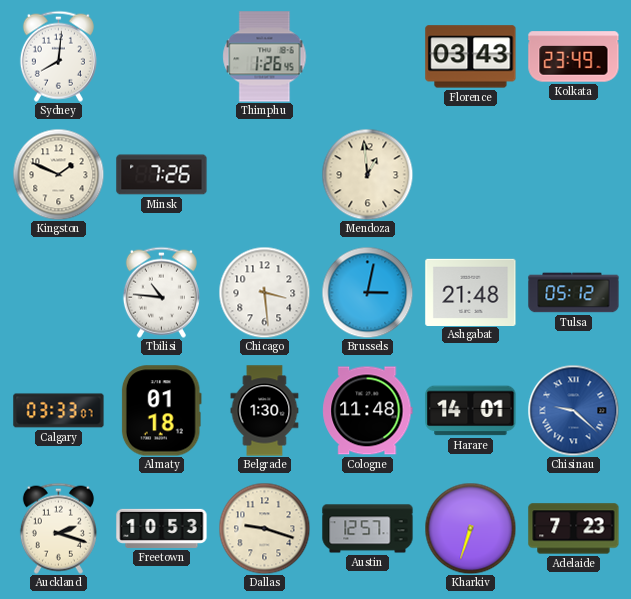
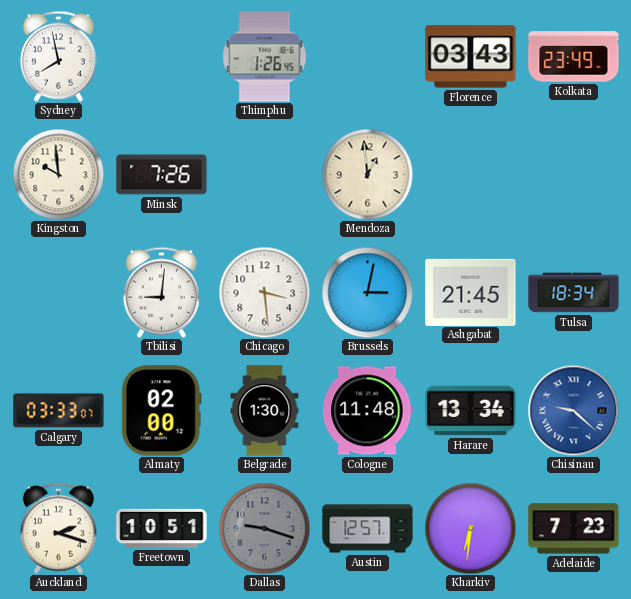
Sydney: 8:01 -> 7:58
Kingston: 1:49 -> 9:59
Tbilisi: 10:46 -> 9:01
Ashgabat: 21:48 -> 21:45
Tulsa: 05:12 -> 18:34
Almaty: 01:18 -> 02:00
Harare: 14:01 -> 13:34
Freetown: 10:53 -> 10:51
Dallas dial: cream -> grey
Kharkiv: 6:33 -> 6:31
